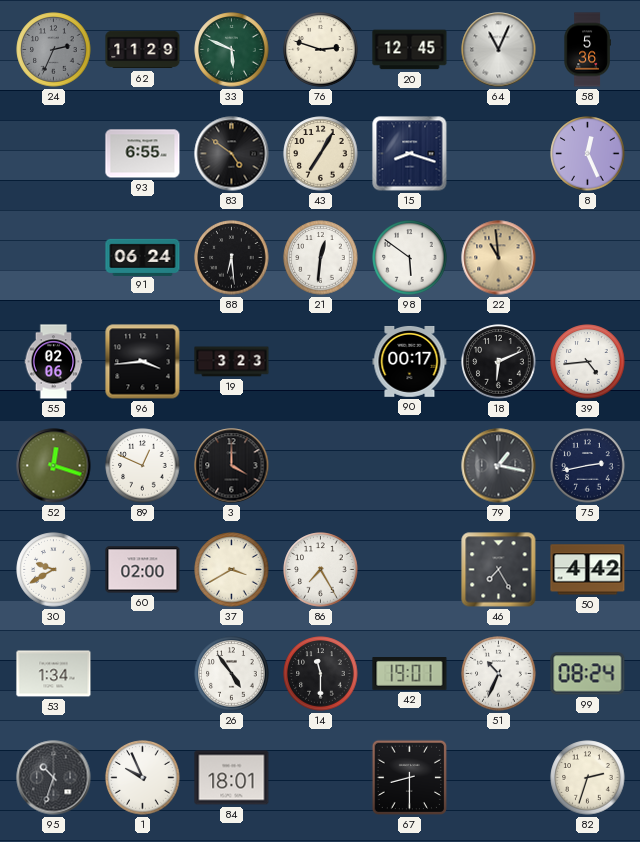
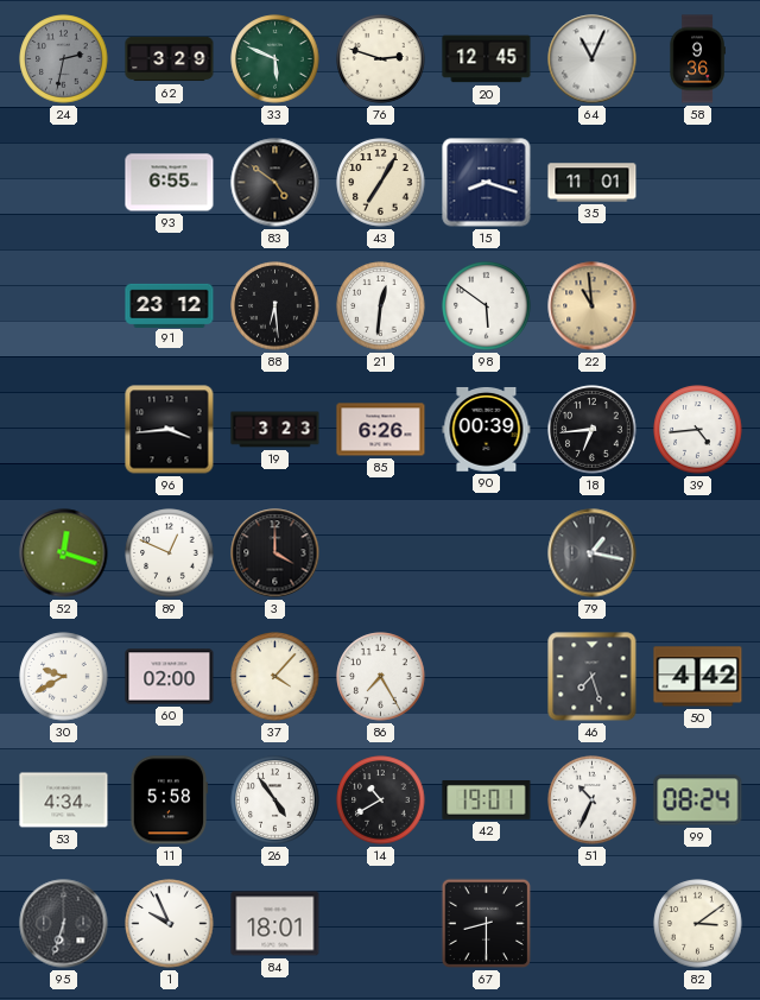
24: 2:34 -> 2:32
62: 11:29 -> 3:29
58: 5:36 -> 9:36
35: none -> 11:01
8: 12:26 -> none
91: 06:24 -> 23:12
55: 02:06 -> none
85: none -> 6:26
90: 00:17 -> 00:39
18: 6:11 -> 6:44
75: 2:43 -> none
37: 3:40 -> 4:07
46: 7:25 -> 7:27
53: 1:34 -> 4:34
11: none -> 5:58
14: 11:30 -> 10:40
95: 10:33 -> 6:33
82: 2:33 -> 3:09
